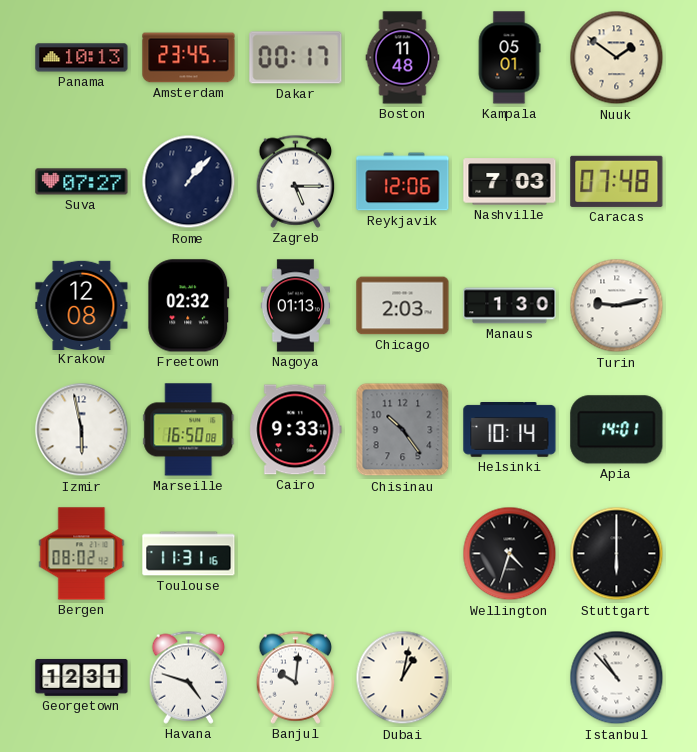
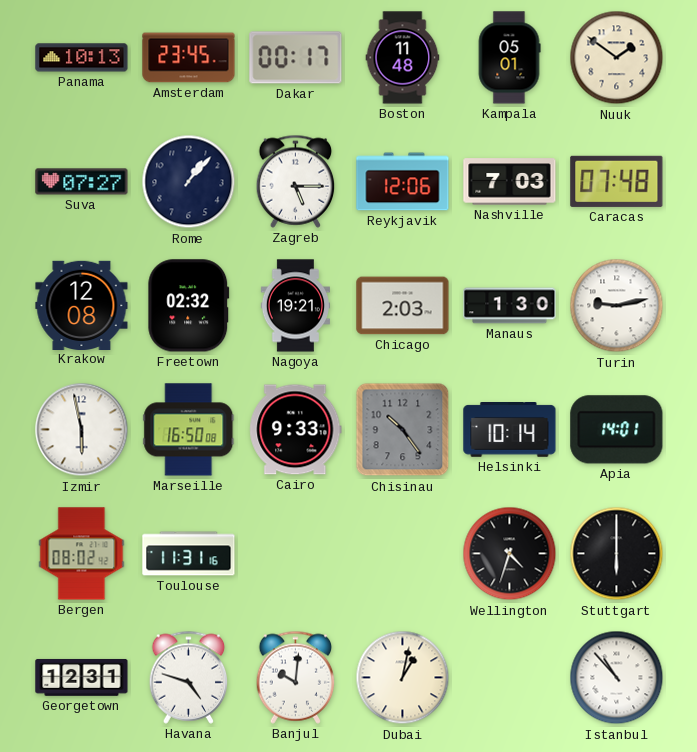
Nagoya: 01:13 -> 19:21
